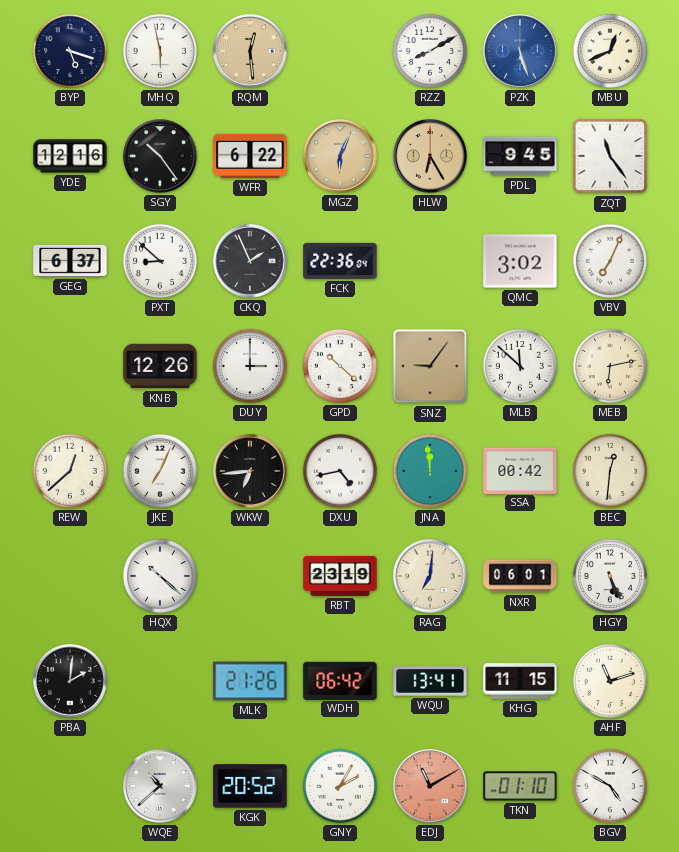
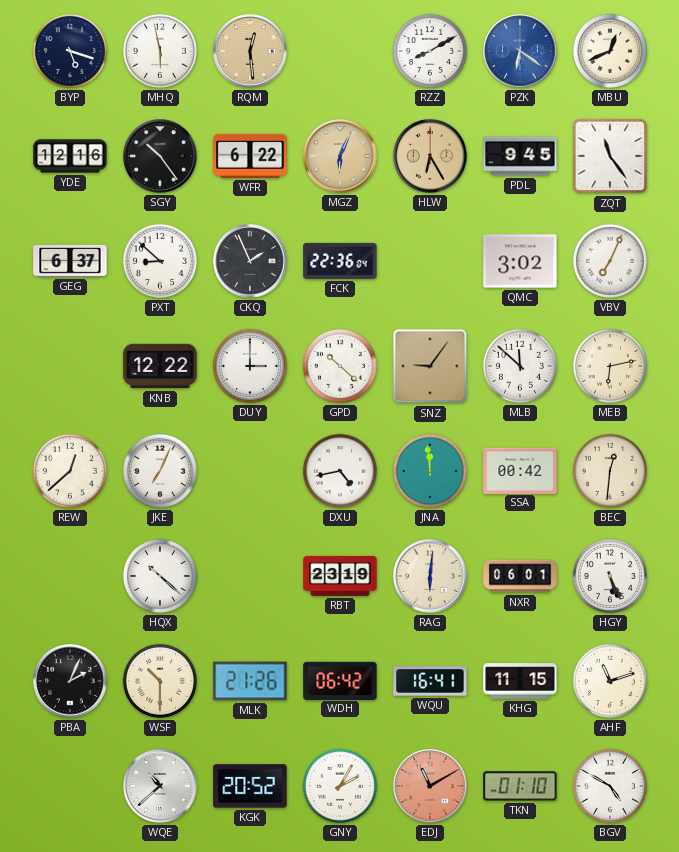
PZK: 5:27 -> 6:21
KNB: 12:26 -> 12:22
WKW: 6:44 -> none
RAG: 7:01 -> 6:01
PBA: 2:01 -> 2:04
WSF: none -> 10:30
WQU: 13:41 -> 16:41
